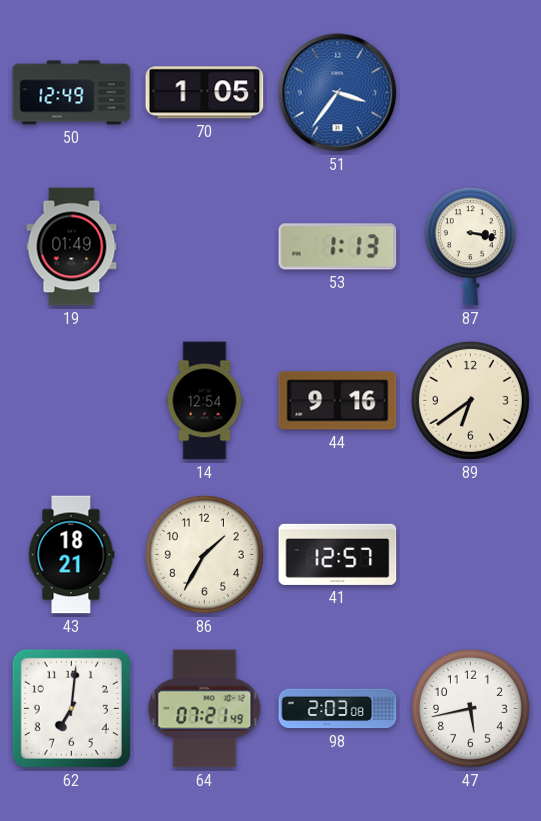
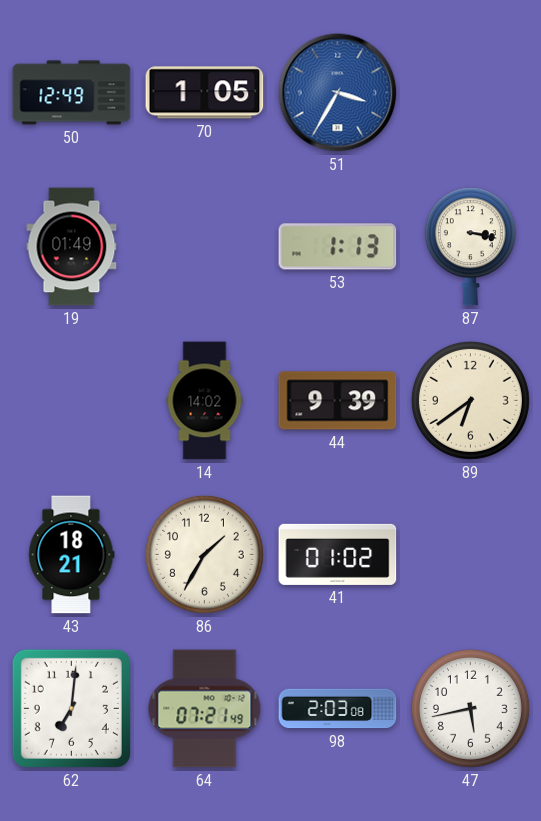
51: 3:36 -> 3:35
14: 12:54 -> 14:02
44: 9:16 -> 9:39
41: 12:57 -> 01:02
